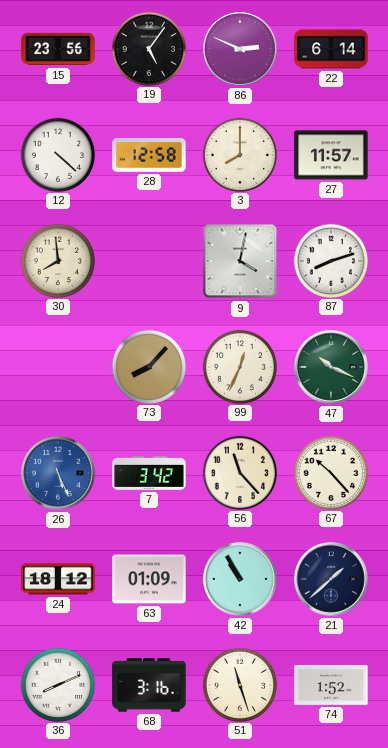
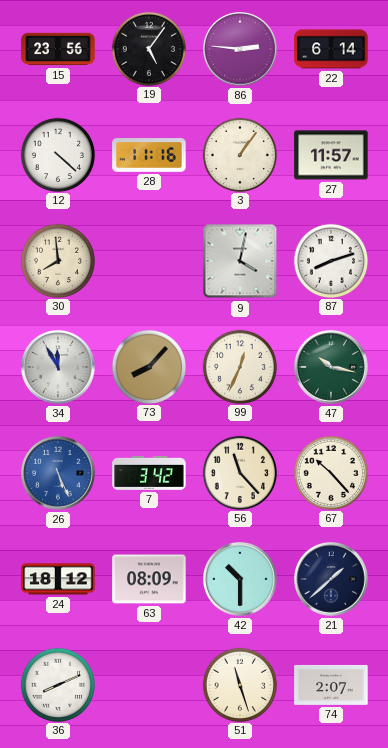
86: 2:49 -> 2:46
28: 12:58 -> 11:16
3: 8:00 -> 1:06
34: none -> 11:55
47: 10:19 -> 10:17
63: 01:09 -> 08:09
42: 10:55 -> 10:30
68: 3:16 -> none
74: 1:52 -> 2:07
